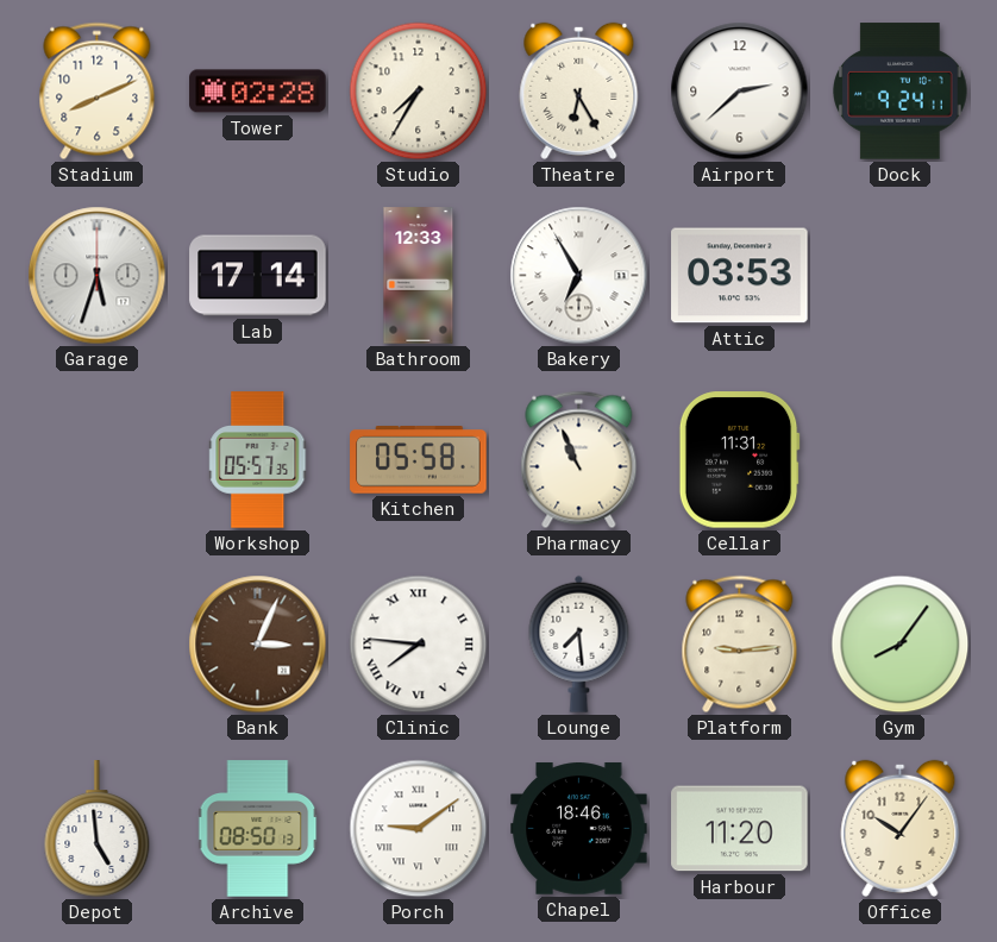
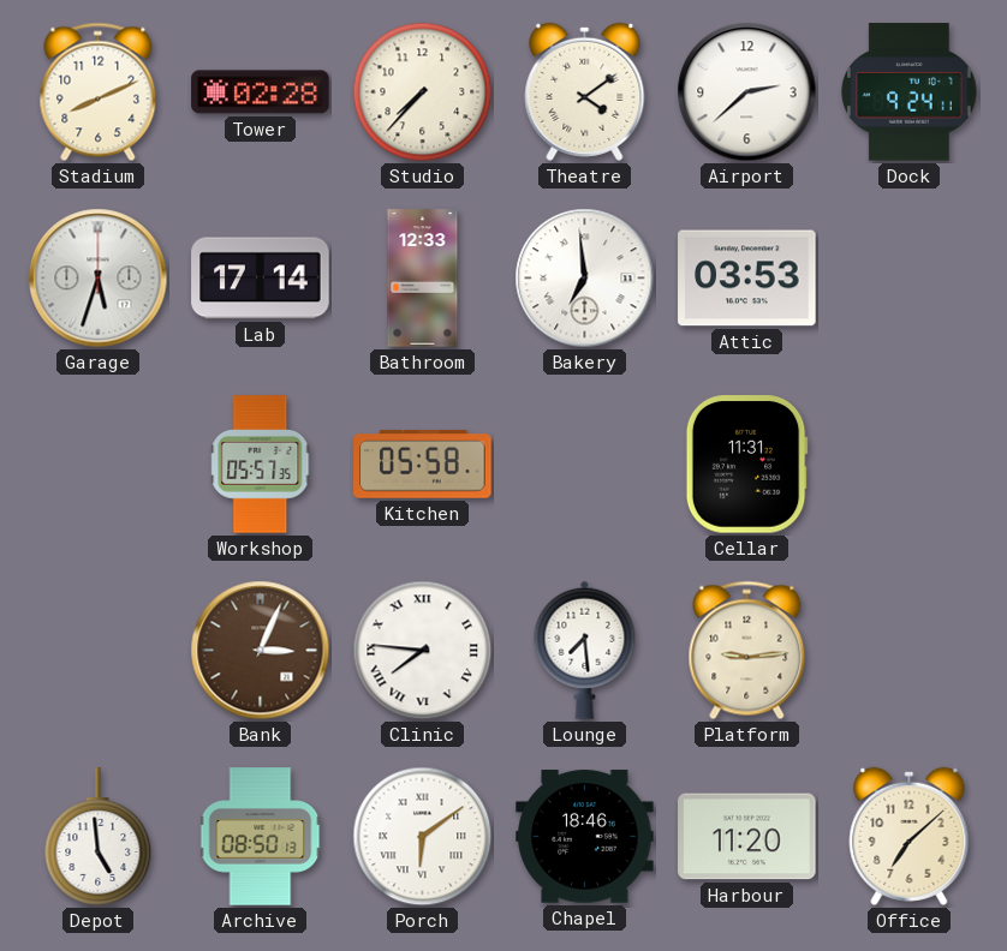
Studio: 7:35 -> 7:37
Theatre: 6:25 -> 4:09
Bakery: 6:55 -> 6:59
Pharmacy: 10:56 -> none
Gym: 8:06 -> none
Porch: 9:09 -> 6:09
Office: 10:06 -> 7:08
